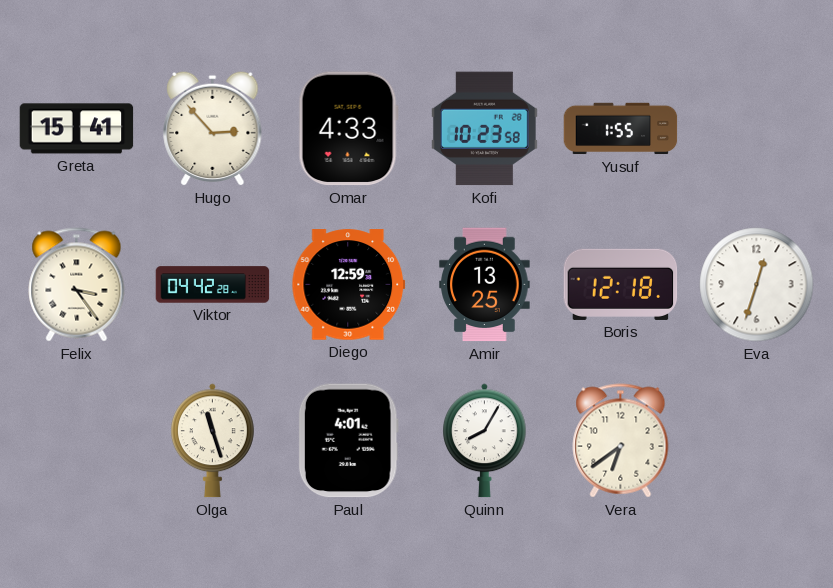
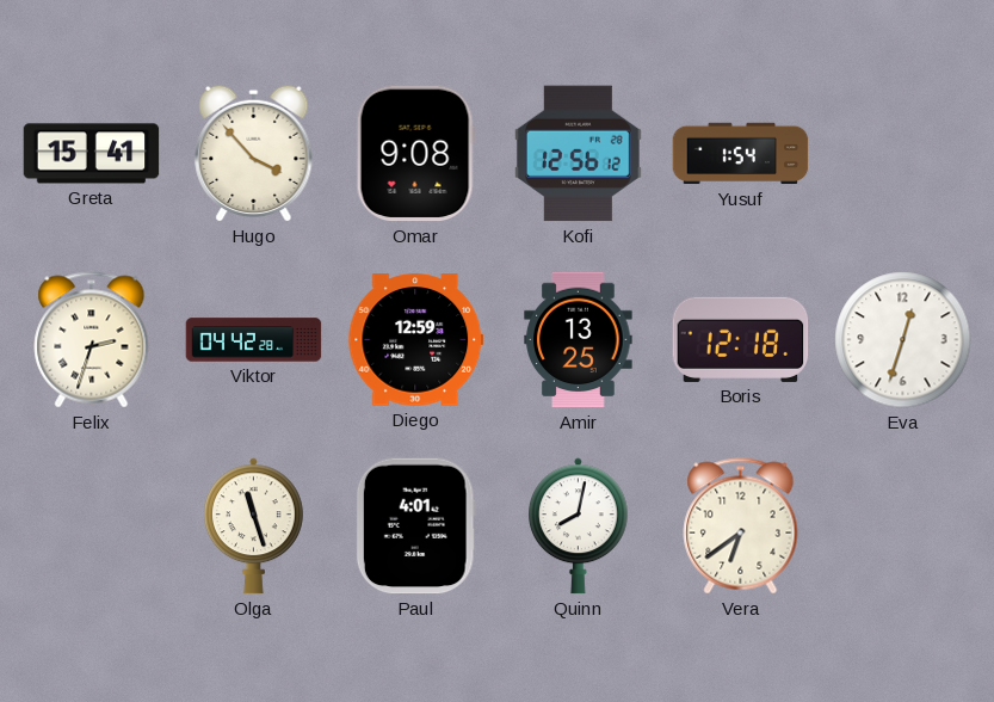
Hugo: 2:53 -> 3:53
Omar: 4:33 -> 9:08
Kofi: 10:23 -> 12:56
Yusuf: 1:55 -> 1:54
Felix: 3:24 -> 2:33
Quinn: 8:05 -> 8:02
